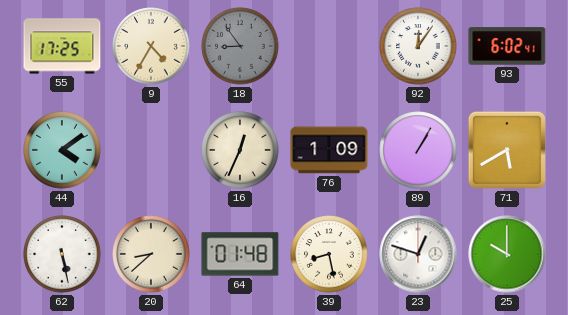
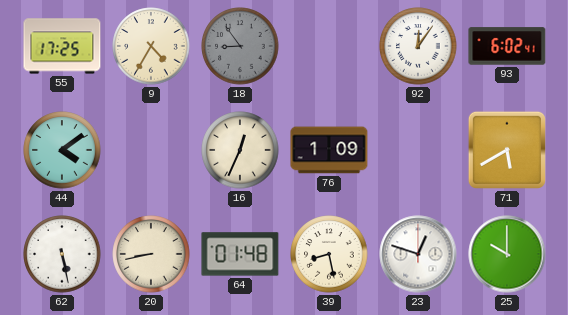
89: 1:05 -> none
20: 8:38 -> 8:43
